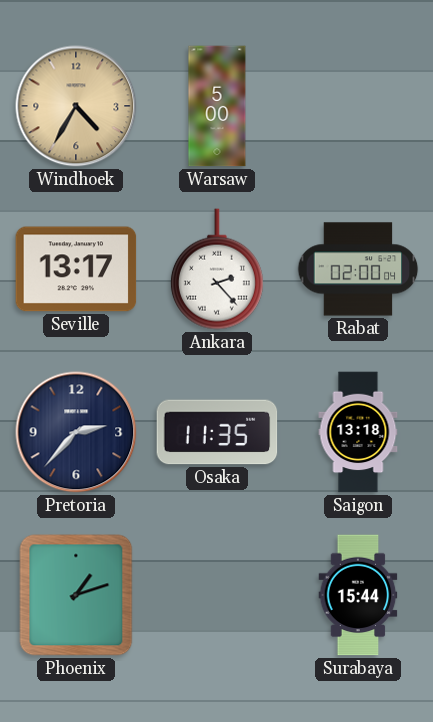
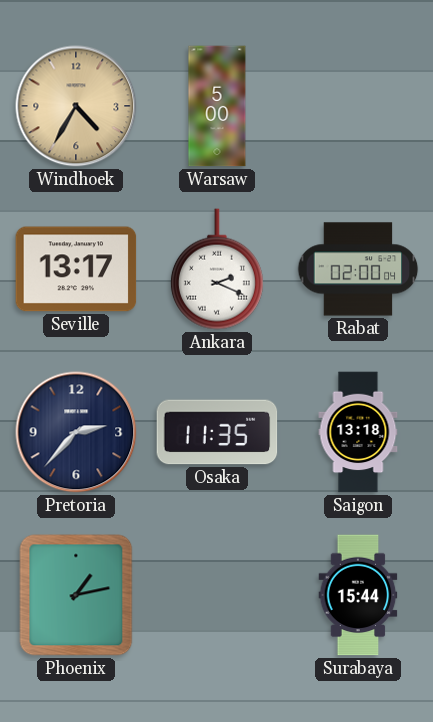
Ankara: 2:23 -> 2:19
Phoenix: 1:12 -> 1:13
